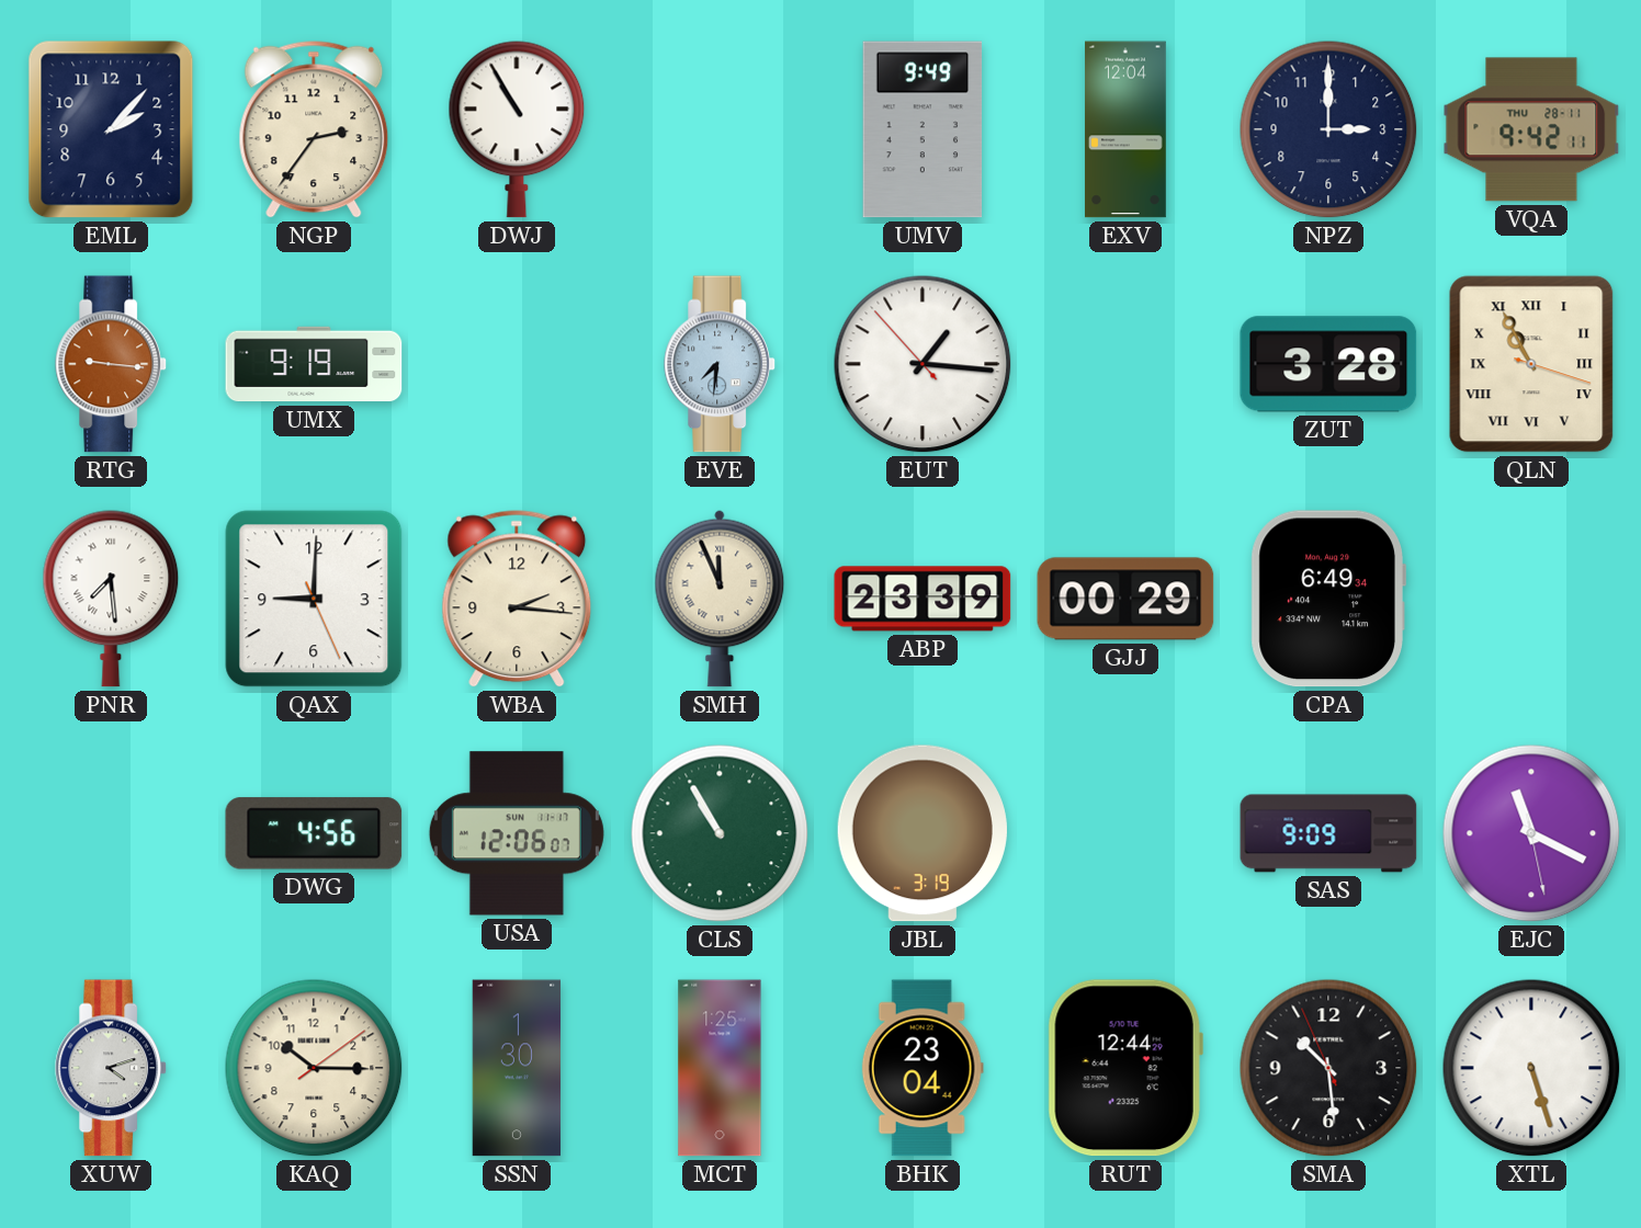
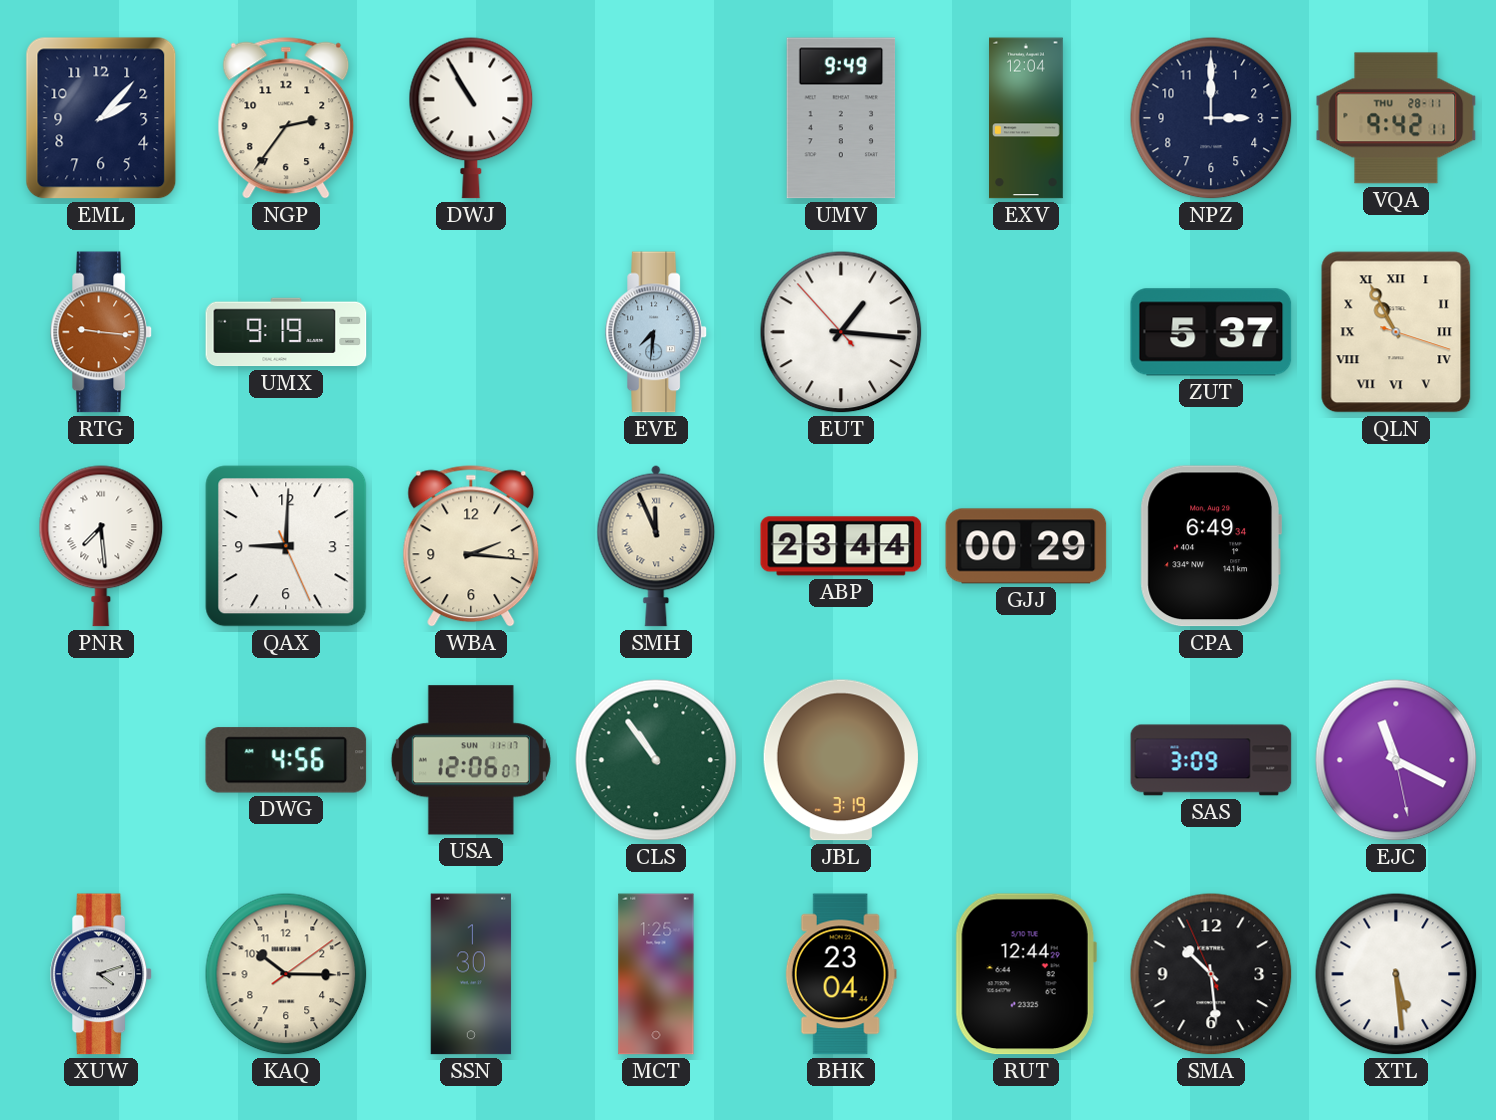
ZUT: 3:28 -> 5:37
ABP: 23:39 -> 23:44
CLS: 10:55 -> 10:54
SAS: 9:09 -> 3:09
XTL: 5:27 -> 5:29
